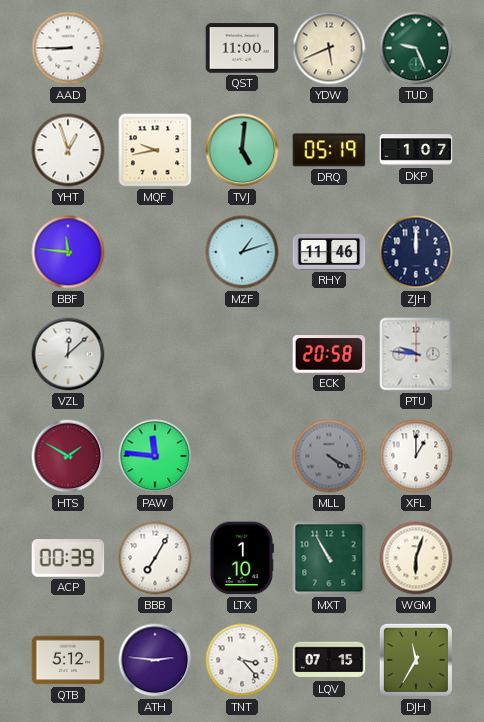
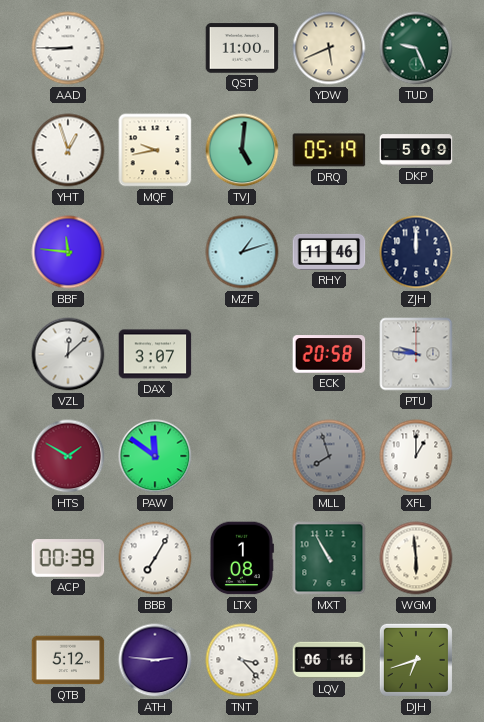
DKP: 1:07 -> 5:09
DAX: none -> 3:07
PAW: 11:46 -> 11:51
MLL: 4:20 -> 7:57
LTX: 1:10 -> 1:08
WGM: 6:03 -> 5:59
LQV: 07:15 -> 06:16
DJH: 11:35 -> 6:42
